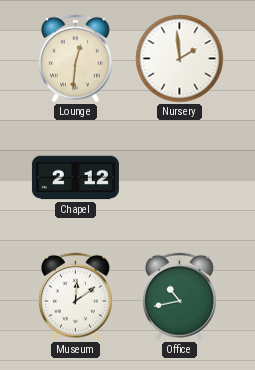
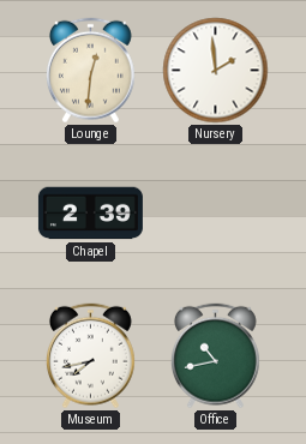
Chapel: 2:12 -> 2:39
Museum: 12:09 -> 7:43
